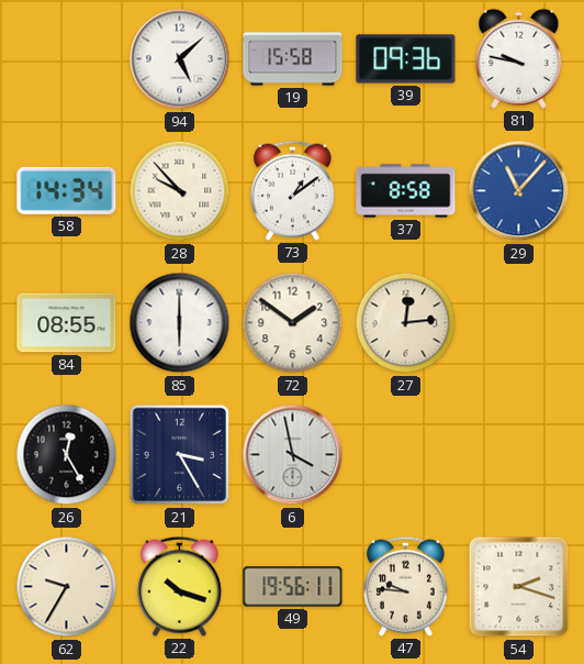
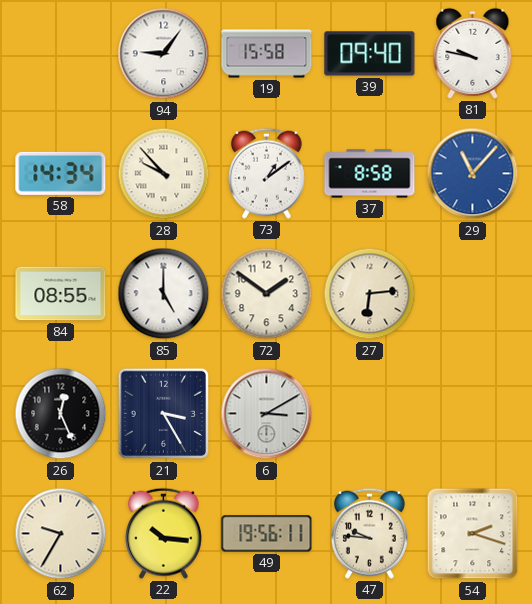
94: 5:08 -> 9:06
39: 09:36 -> 09:40
85: 6:00 -> 5:00
27: 12:14 -> 6:14
26: 12:25 -> 12:26
6: 3:58 -> 3:10
22: 10:18 -> 10:16
